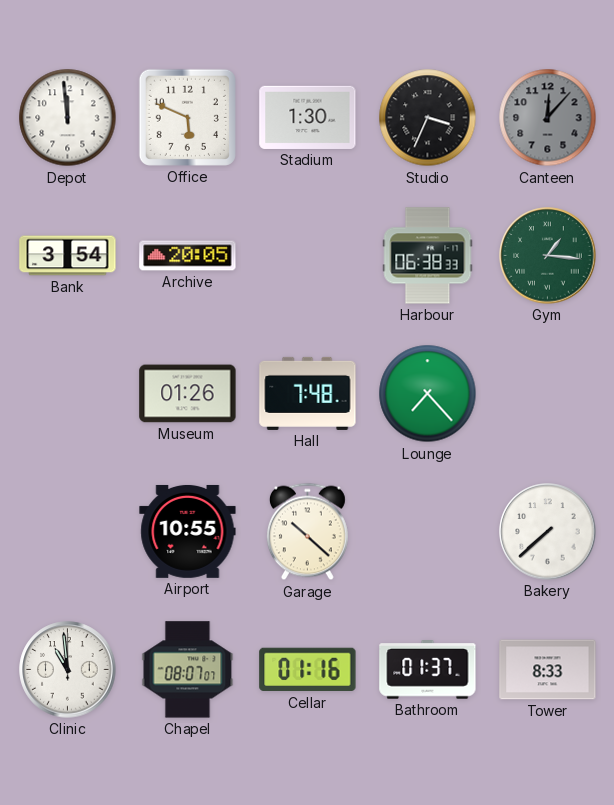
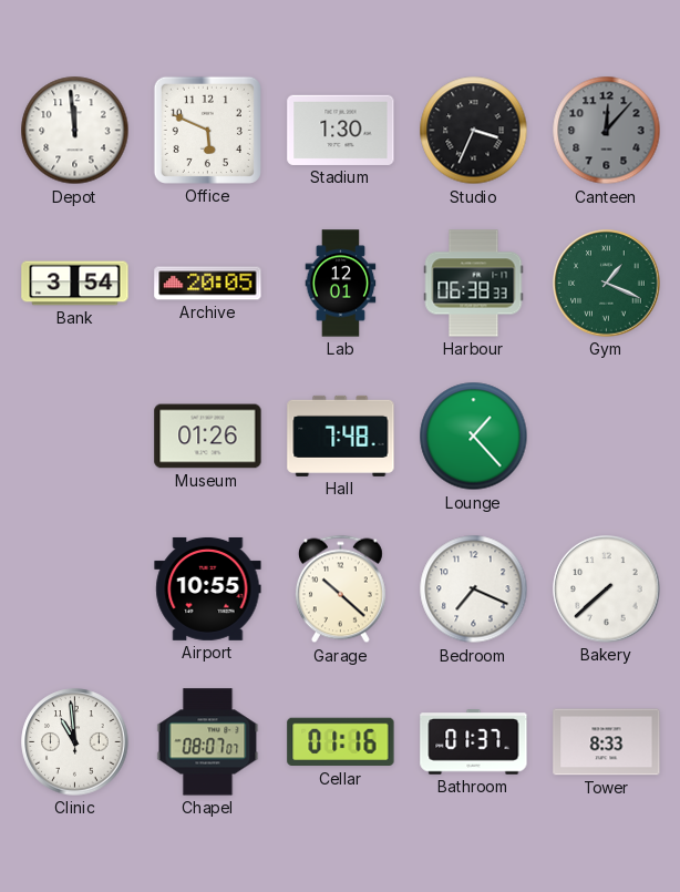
Lab: none -> 12:01
Gym: 1:16 -> 1:19
Lounge: 7:23 -> 1:23
Bedroom: none -> 7:19
